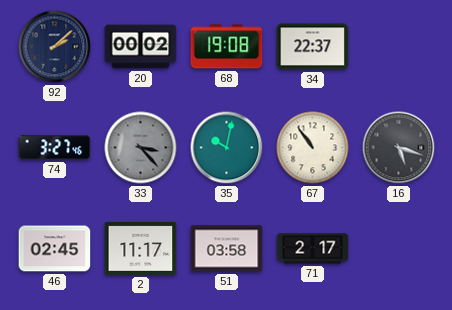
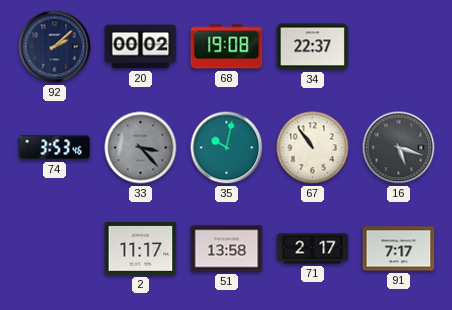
74: 3:27 -> 3:53
46: 02:45 -> none
51: 03:58 -> 13:58
91: none -> 7:17
